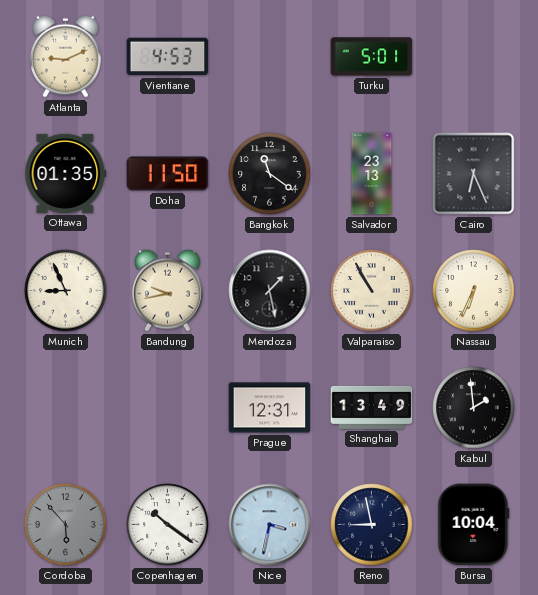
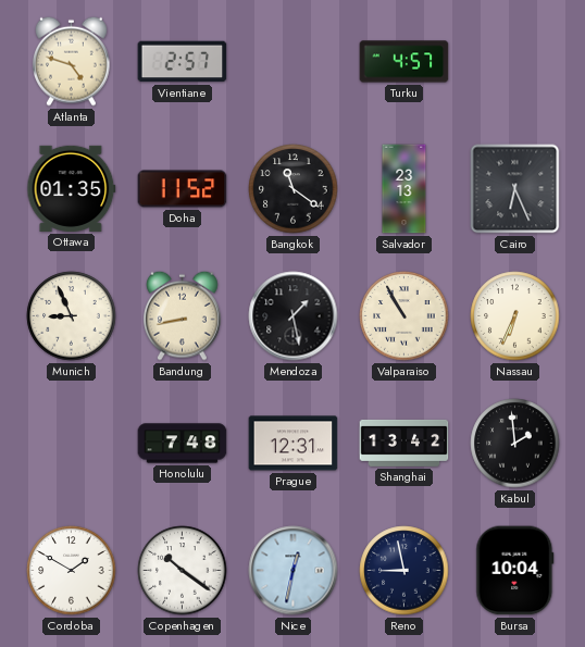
Atlanta: 9:11 -> 4:48
Vientiane: 4:53 -> 2:57
Turku: 5:01 -> 4:57
Doha: 11:50 -> 11:52
Bandung: 9:43 -> 8:43
Honolulu: none -> 7:48
Shanghai: 13:49 -> 13:42
Cordoba: 5:53 -> 1:50
Cordoba dial: grey -> white
Nice: 3:32 -> 12:32
